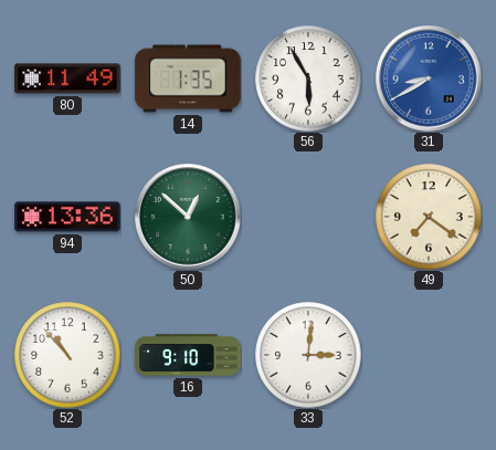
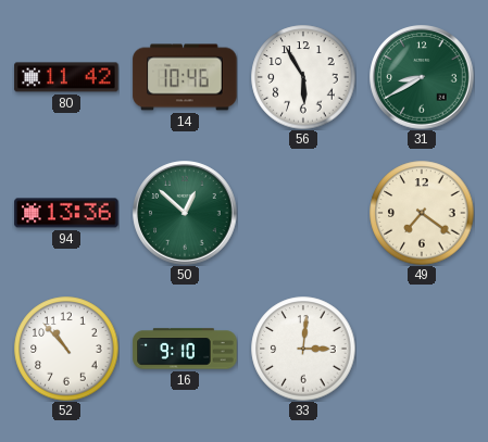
80: 11:49 -> 11:42
14: 1:35 -> 10:46
31 dial: blue -> green
